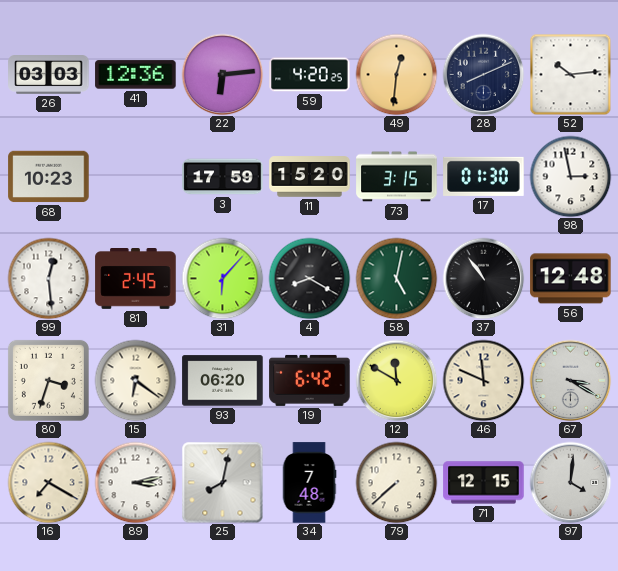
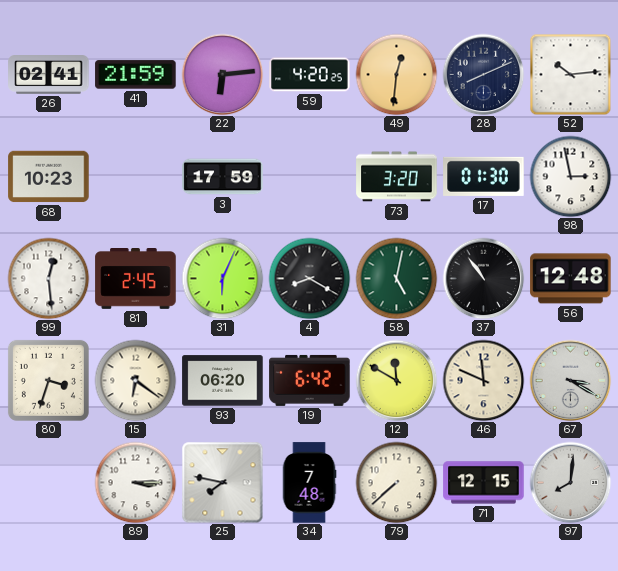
26: 03:03 -> 02:41
41: 12:36 -> 21:59
11: 15:20 -> none
73: 3:15 -> 3:20
31: 6:07 -> 6:04
16: 7:20 -> none
89: 3:13 -> 3:15
25: 8:02 -> 7:47
97: 4:01 -> 8:01
